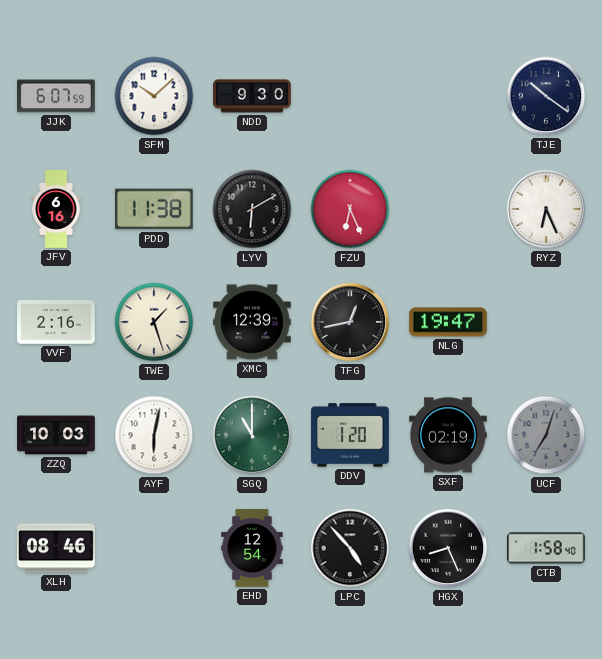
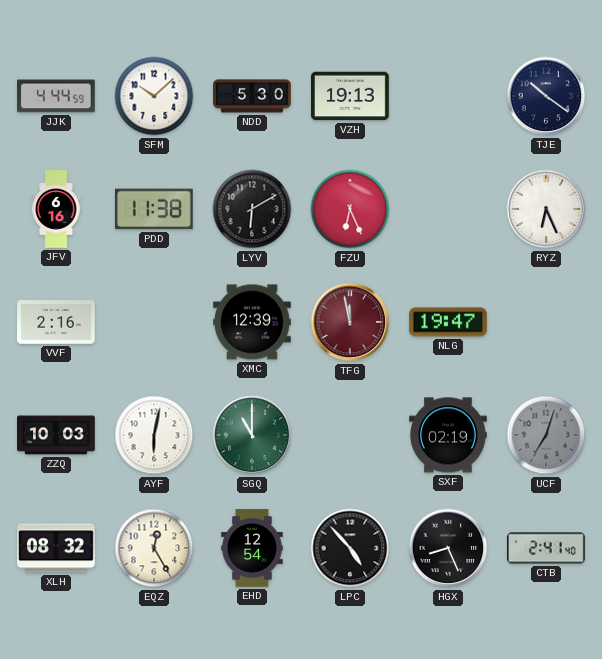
JJK: 6:07 -> 4:44
NDD: 9:30 -> 5:30
VZH: none -> 19:13
TWE: 1:27 -> none
TFG: 12:43 -> 11:58
TFG dial: black -> burgundy
DDV: 1:20 -> none
XLH: 08:46 -> 08:32
EQZ: none -> 12:25
CTB: 1:58 -> 2:41
